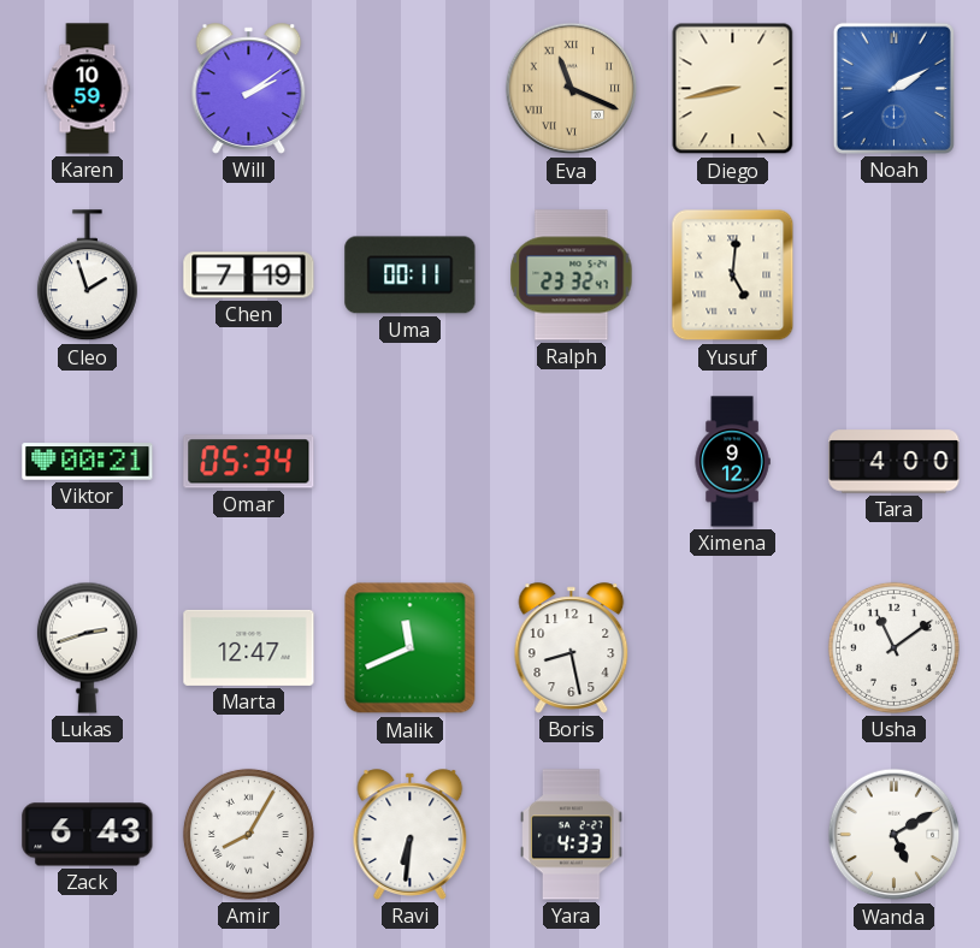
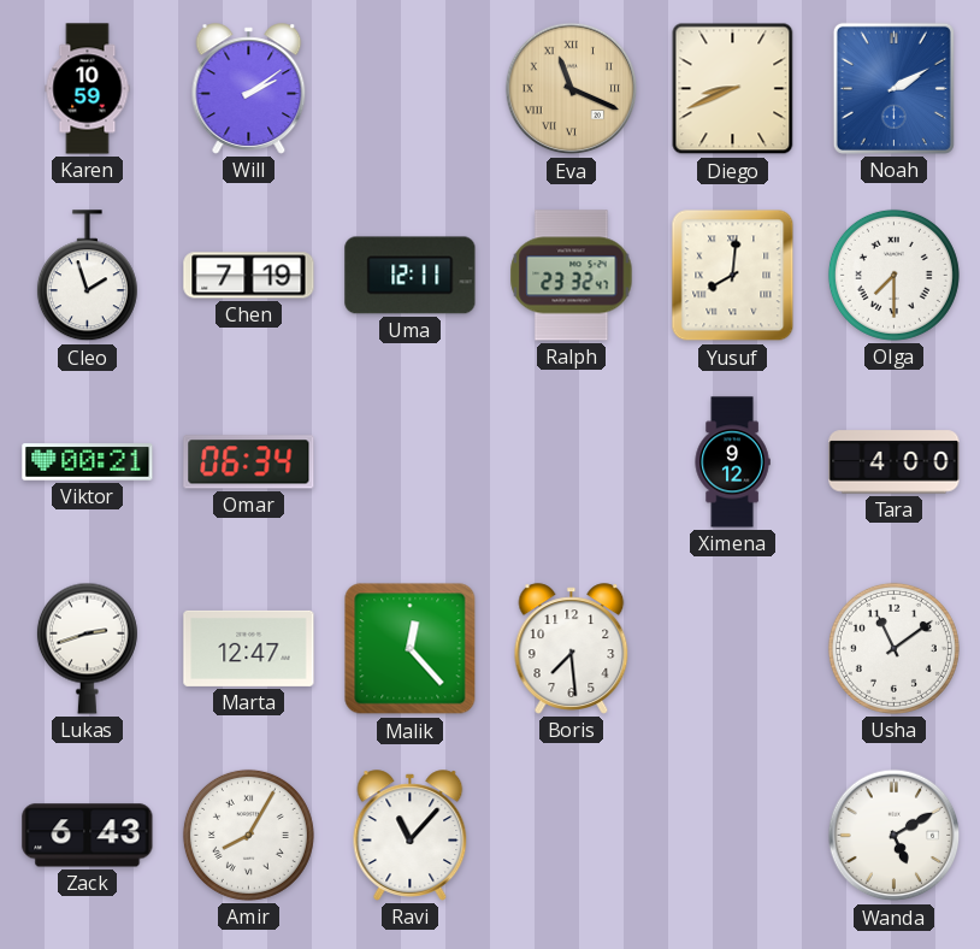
Diego: 8:43 -> 8:41
Uma: 00:11 -> 12:11
Yusuf: 5:01 -> 8:01
Olga: none -> 7:30
Omar: 05:34 -> 06:34
Malik: 11:41 -> 12:23
Boris: 8:28 -> 7:29
Ravi: 6:31 -> 11:07
Yara: 4:33 -> none
